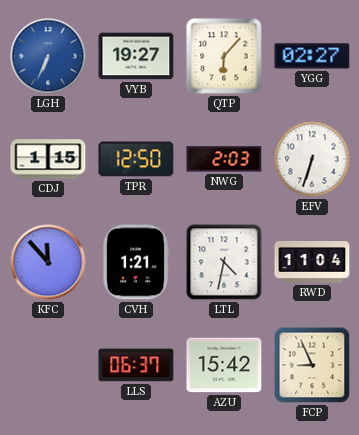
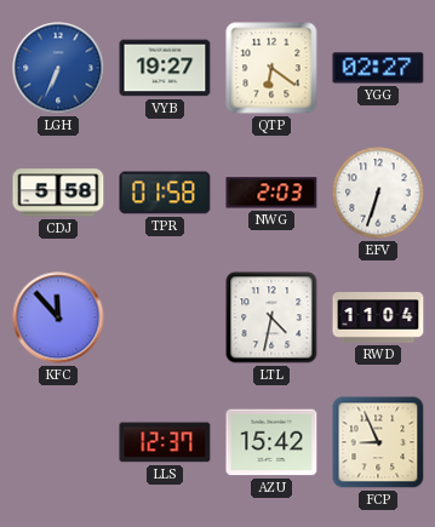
QTP: 6:07 -> 6:21
CDJ: 1:15 -> 5:58
TPR: 12:50 -> 01:58
CVH: 1:21 -> none
LLS: 06:37 -> 12:37
